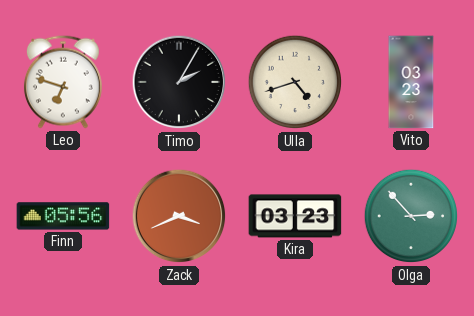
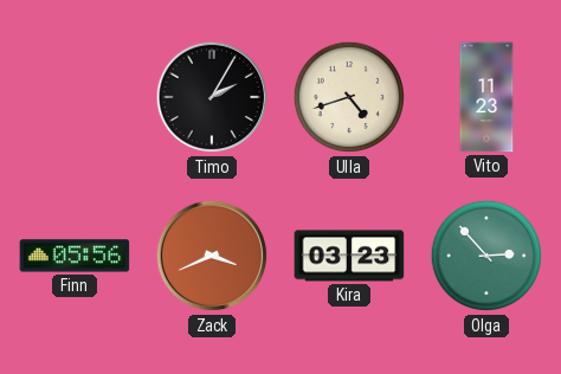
Leo: 6:48 -> none
Vito: 03:23 -> 11:23
